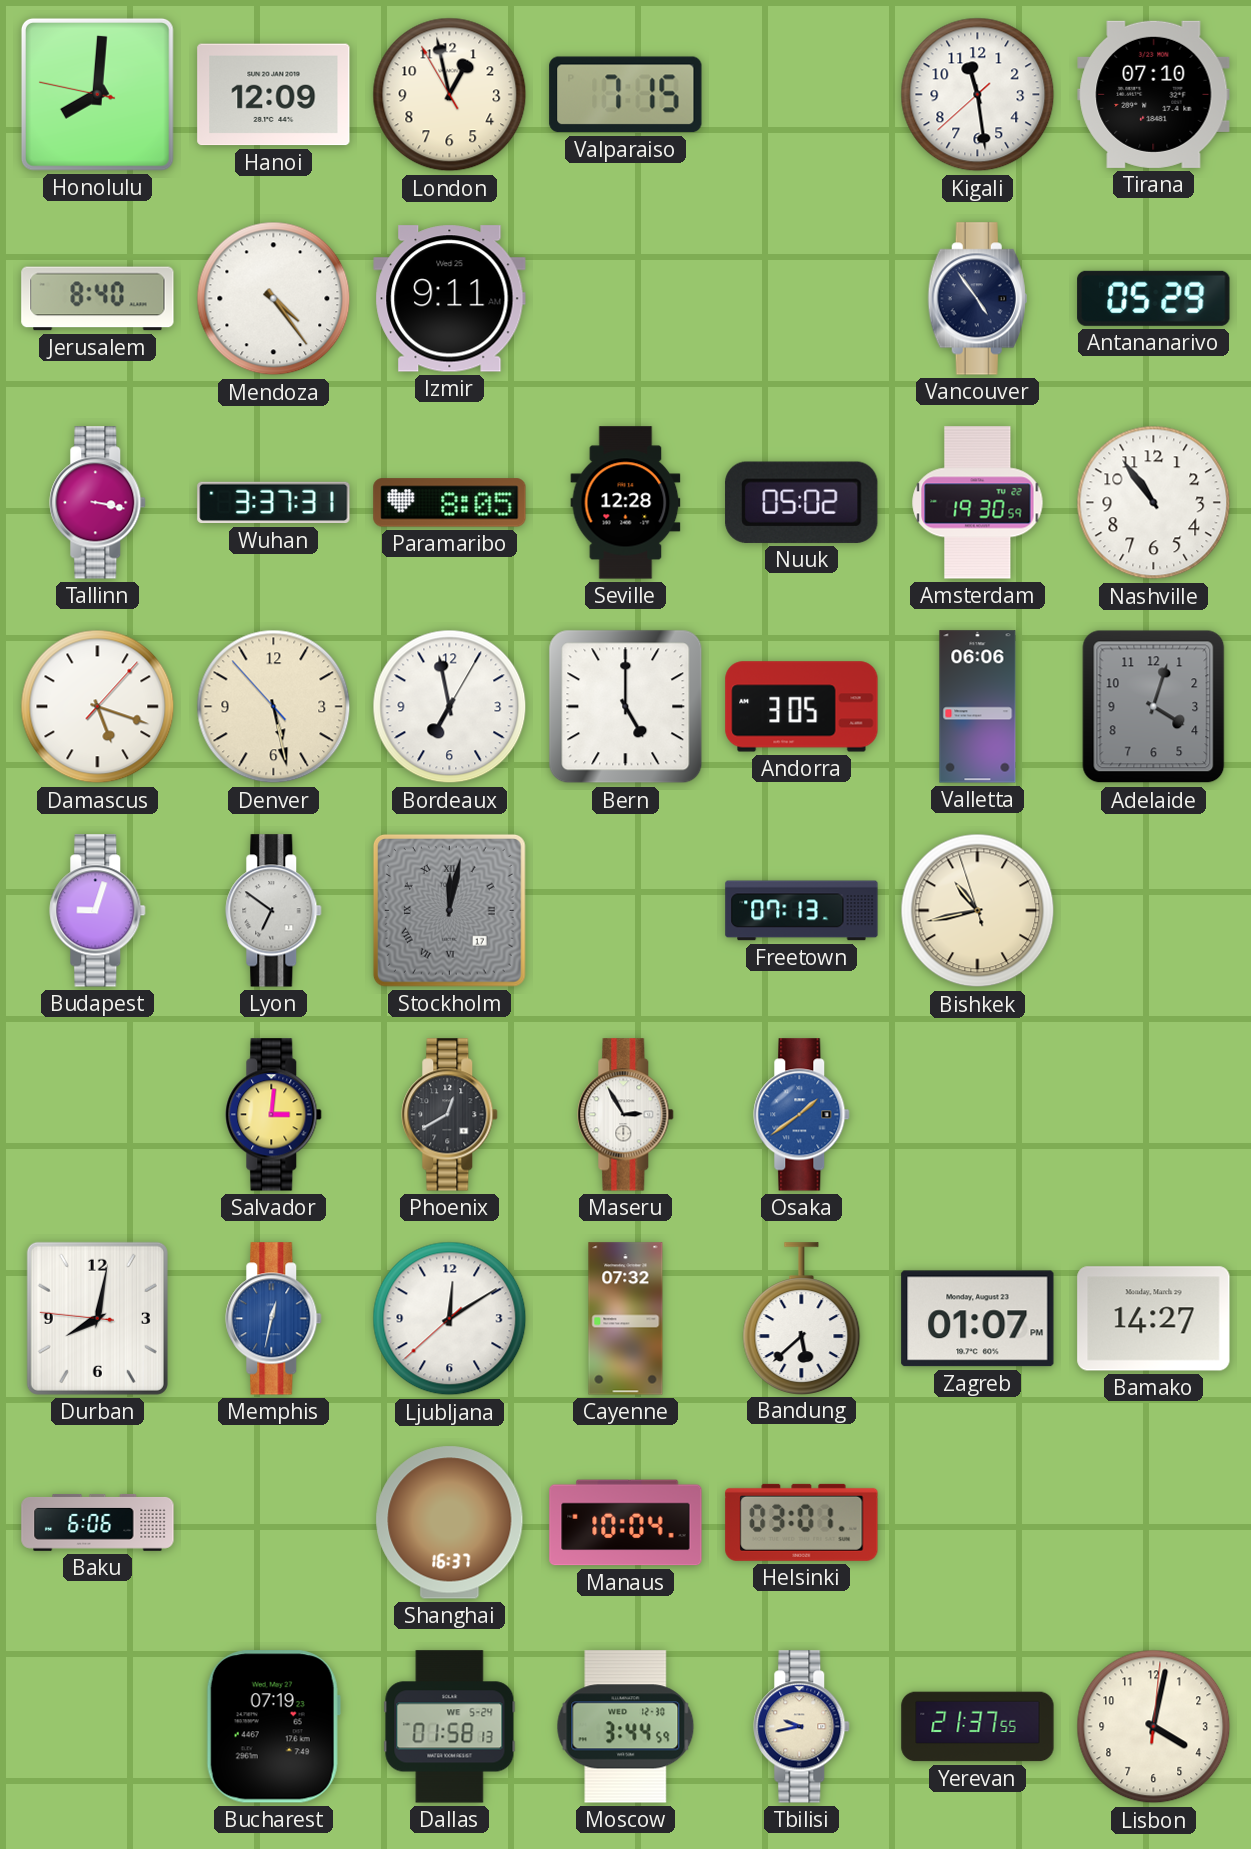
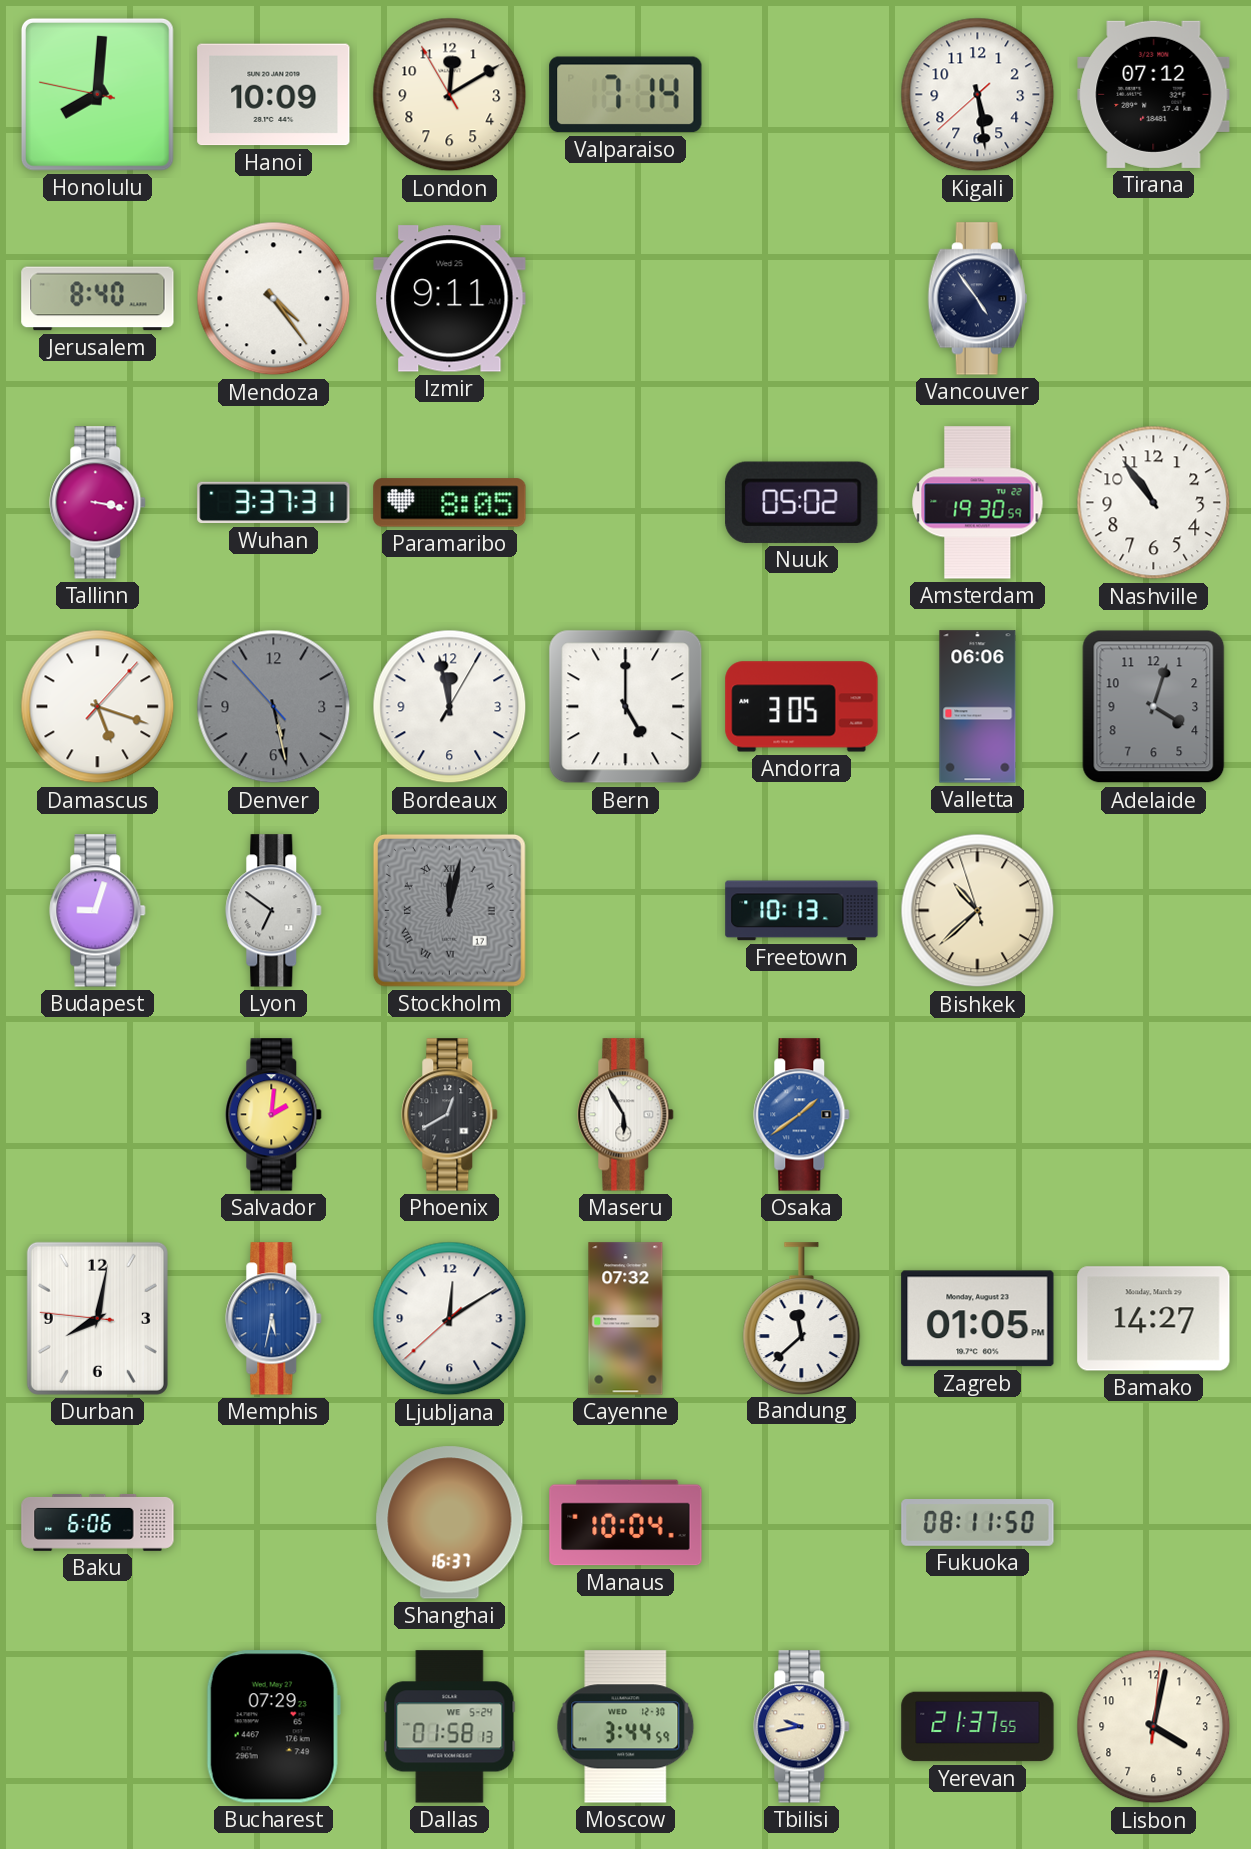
Hanoi: 12:09 -> 10:09
London: 12:57 -> 12:09
Valparaiso: 7:15 -> 7:14
Kigali: 11:28 -> 5:28
Tirana: 07:10 -> 07:12
Antananarivo: 05:29 -> none
Seville: 12:28 -> none
Denver dial: cream -> grey
Bordeaux: 6:58 -> 11:58
Freetown: 07:13 -> 10:13
Bishkek: 10:42 -> 10:37
Salvador: 3:01 -> 2:01
Maseru: 2:55 -> 5:55
Memphis: 12:32 -> 5:32
Bandung: 5:38 -> 11:38
Zagreb: 01:07 -> 01:05
Helsinki: 03:01 -> none
Fukuoka: none -> 08:11
Bucharest: 07:19 -> 07:29
